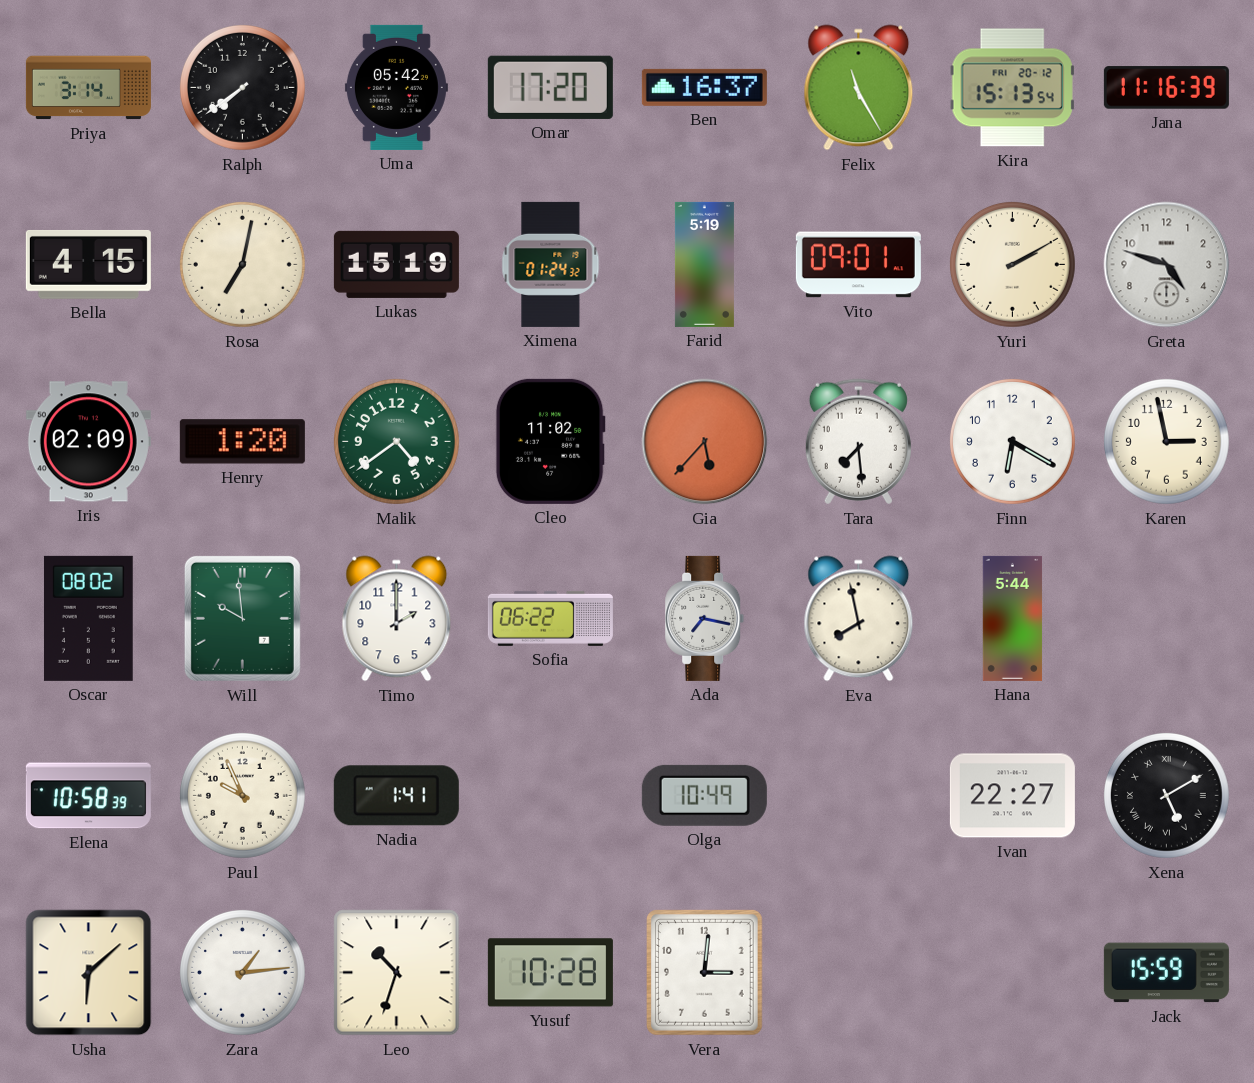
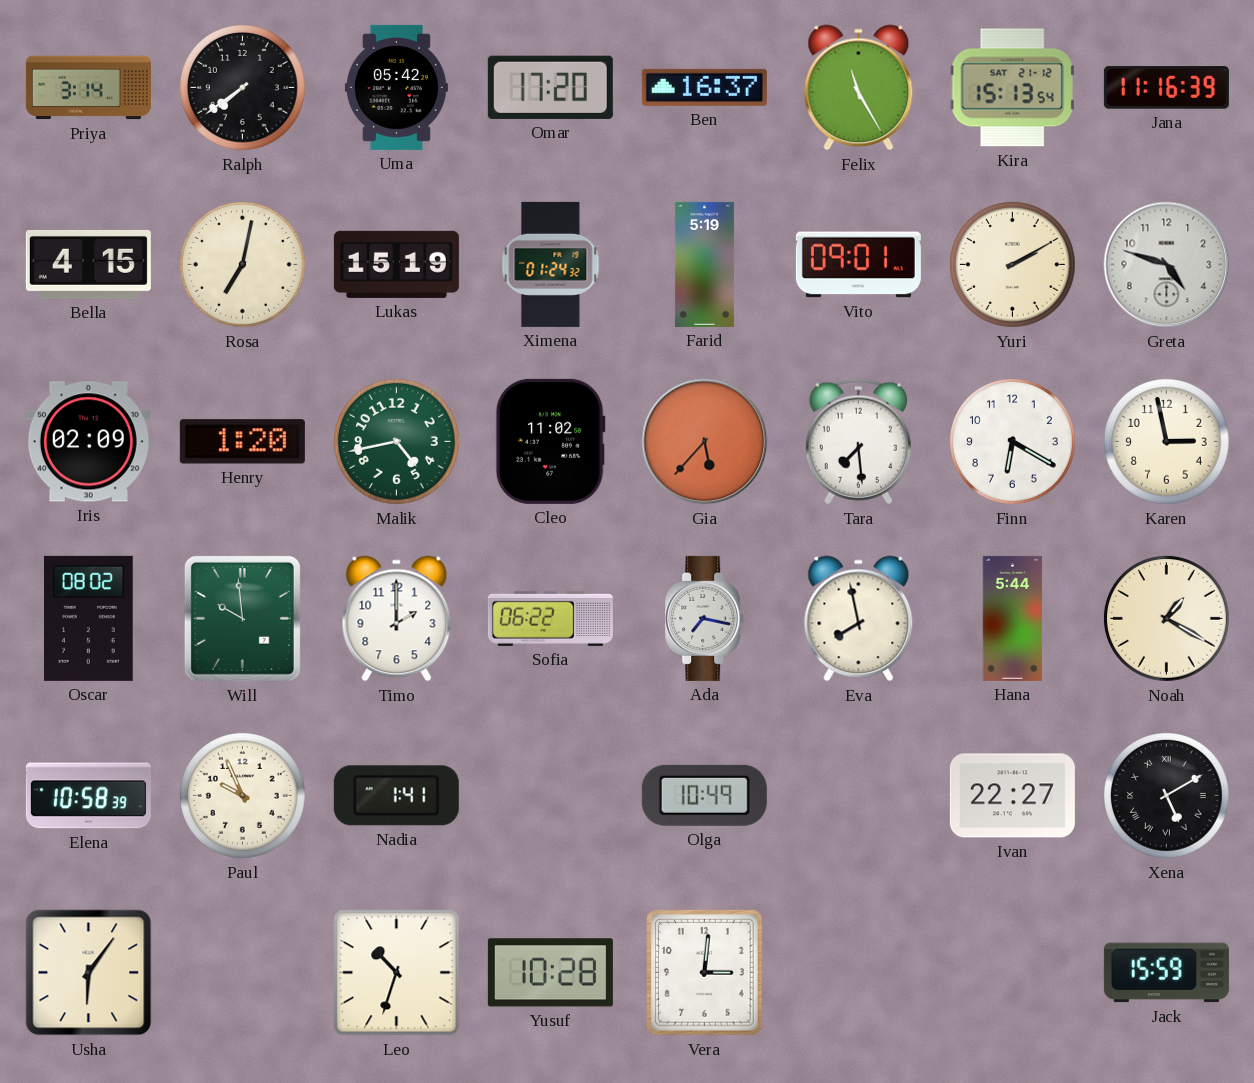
Kira date: FRI 20-12 -> SAT 21-12
Malik: 4:39 -> 4:43
Noah: none -> 1:20
Usha: 6:08 -> 6:06
Zara: 1:14 -> none
